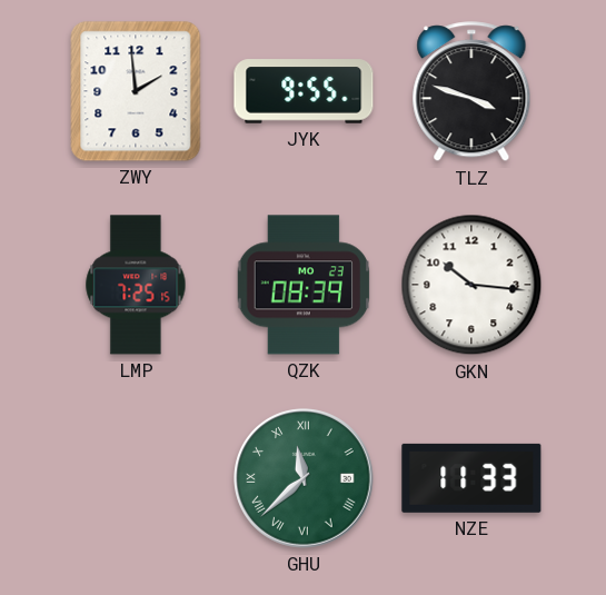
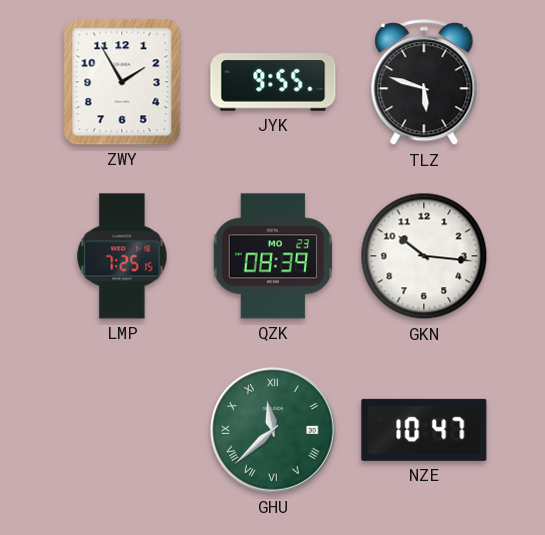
ZWY: 1:59 -> 1:55
TLZ: 3:48 -> 5:48
NZE: 11:33 -> 10:47
